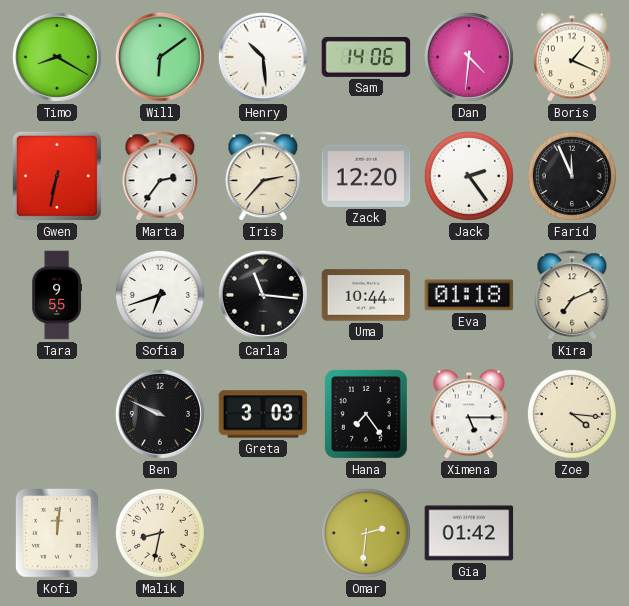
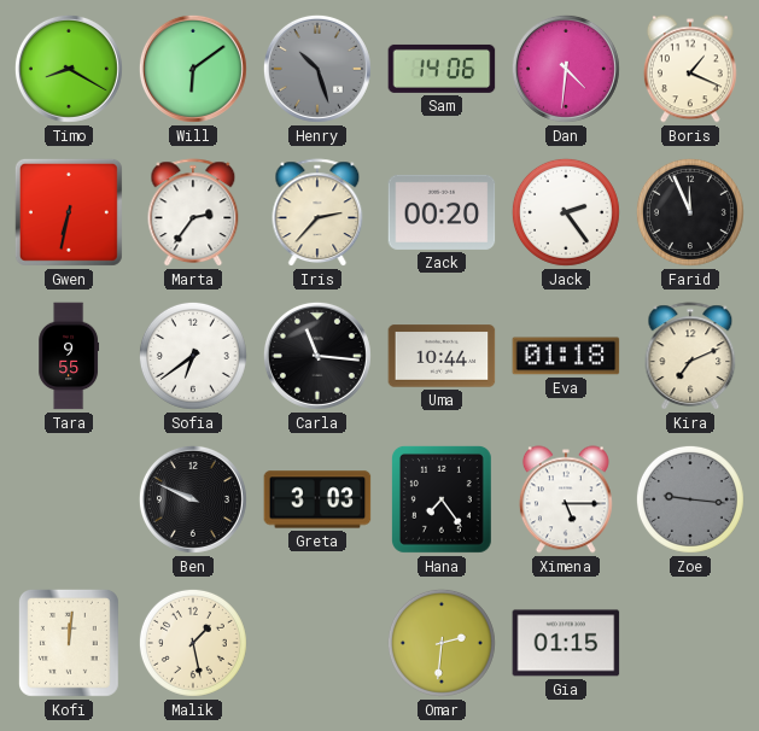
Henry: 10:29 -> 10:27
Henry dial: white -> grey
Zack: 12:20 -> 00:20
Sofia: 6:42 -> 6:39
Zoe: 4:16 -> 9:16
Zoe dial: cream -> grey
Malik: 8:32 -> 1:28
Gia: 01:42 -> 01:15
